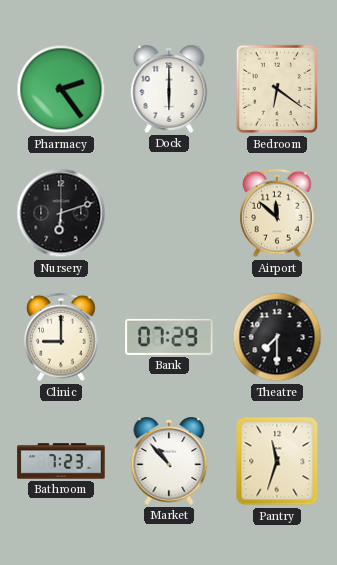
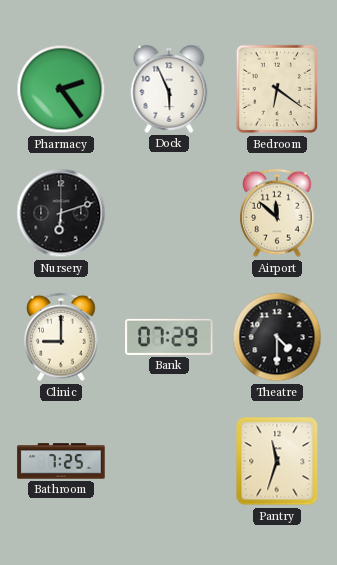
Dock: 6:00 -> 5:56
Theatre: 7:30 -> 4:30
Bathroom: 7:23 -> 7:25
Market: 10:53 -> none
